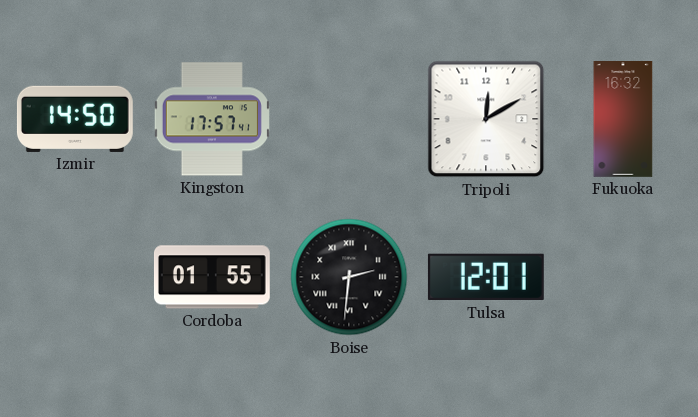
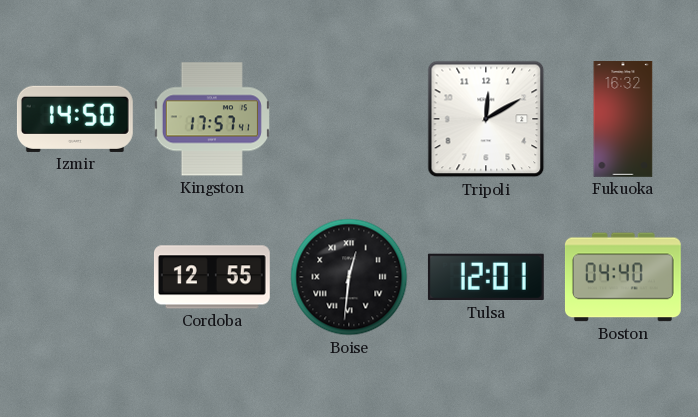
Cordoba: 01:55 -> 12:55
Boise: 2:31 -> 12:31
Boston: none -> 04:40
